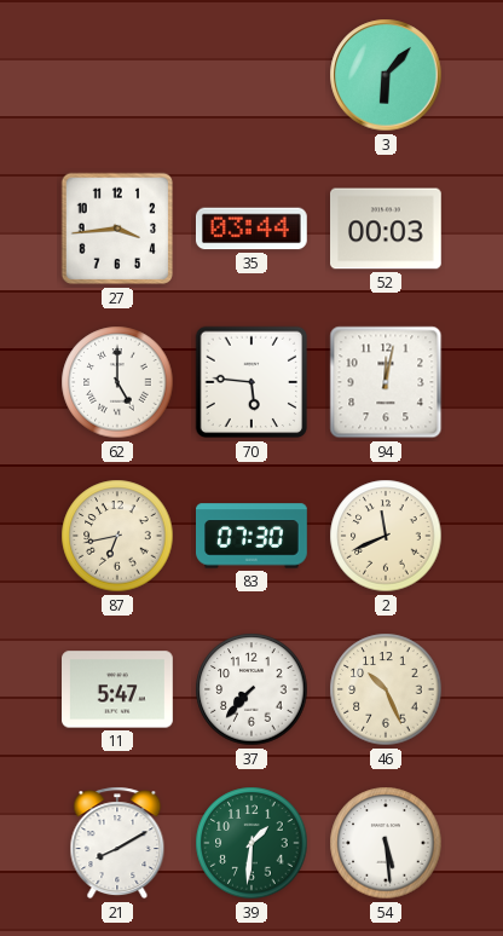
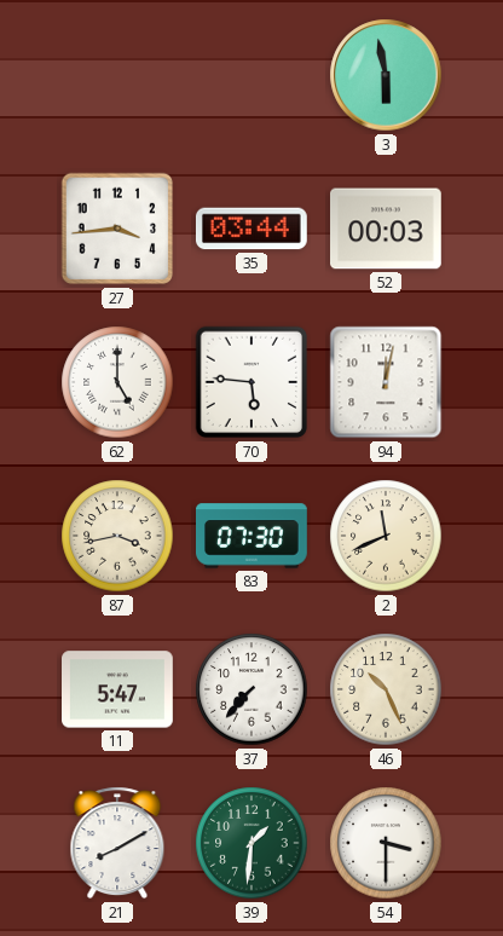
3: 6:07 -> 5:58
87: 6:43 -> 3:43
54: 5:29 -> 3:30
